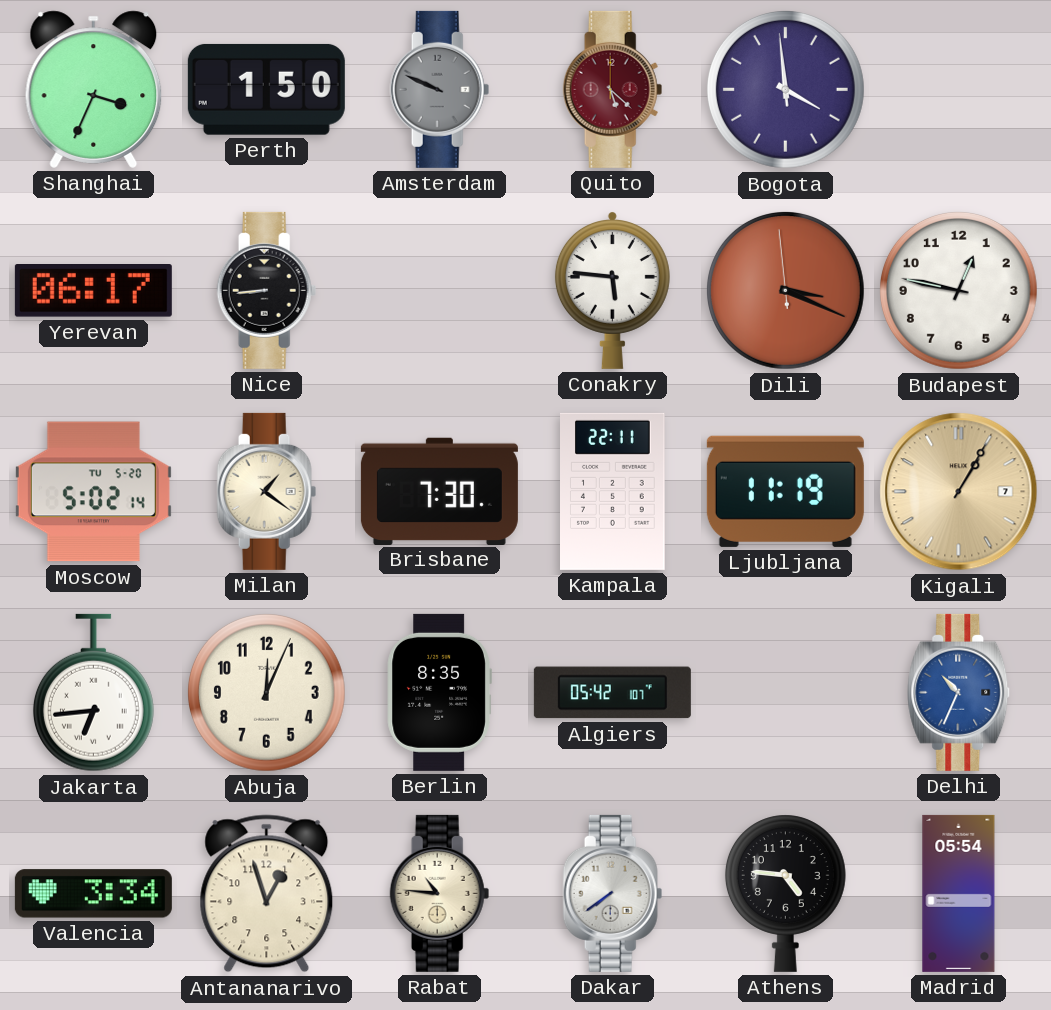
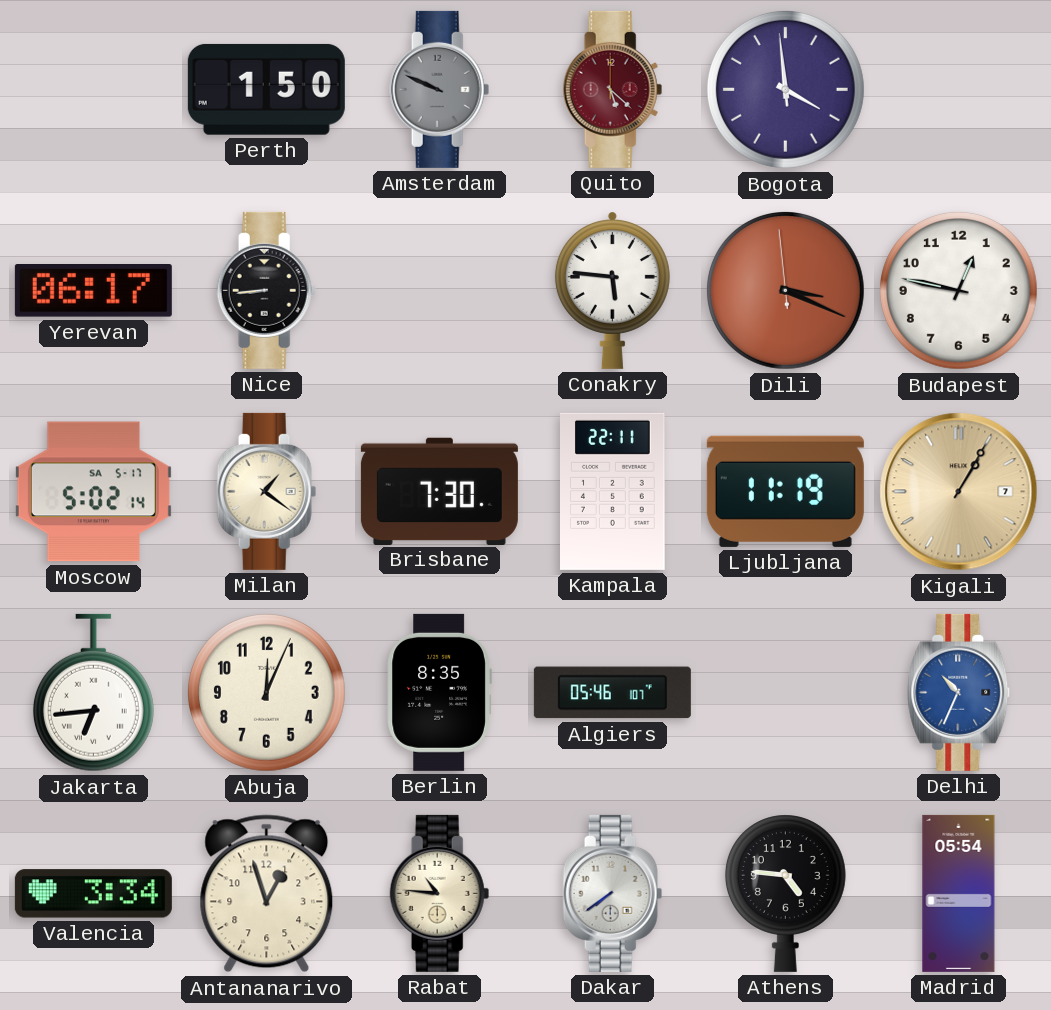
Shanghai: 3:34 -> none
Moscow date: TU 5-20 -> SA 5-17
Algiers: 05:42 -> 05:46
